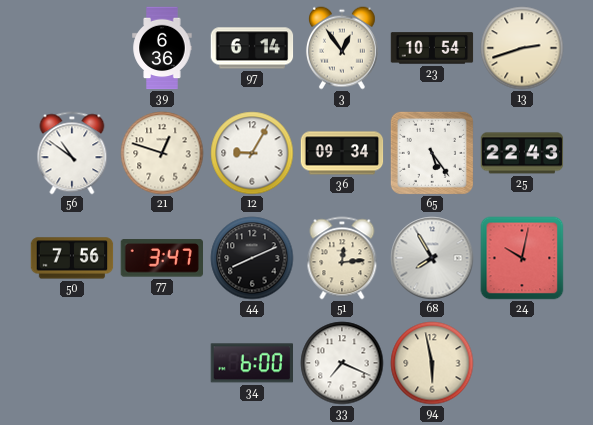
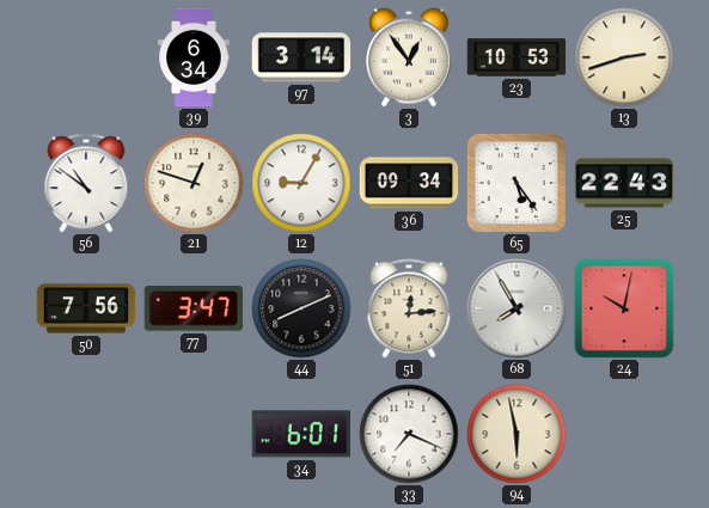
39: 6:36 -> 6:34
97: 6:14 -> 3:14
23: 10:54 -> 10:53
34: 6:00 -> 6:01
